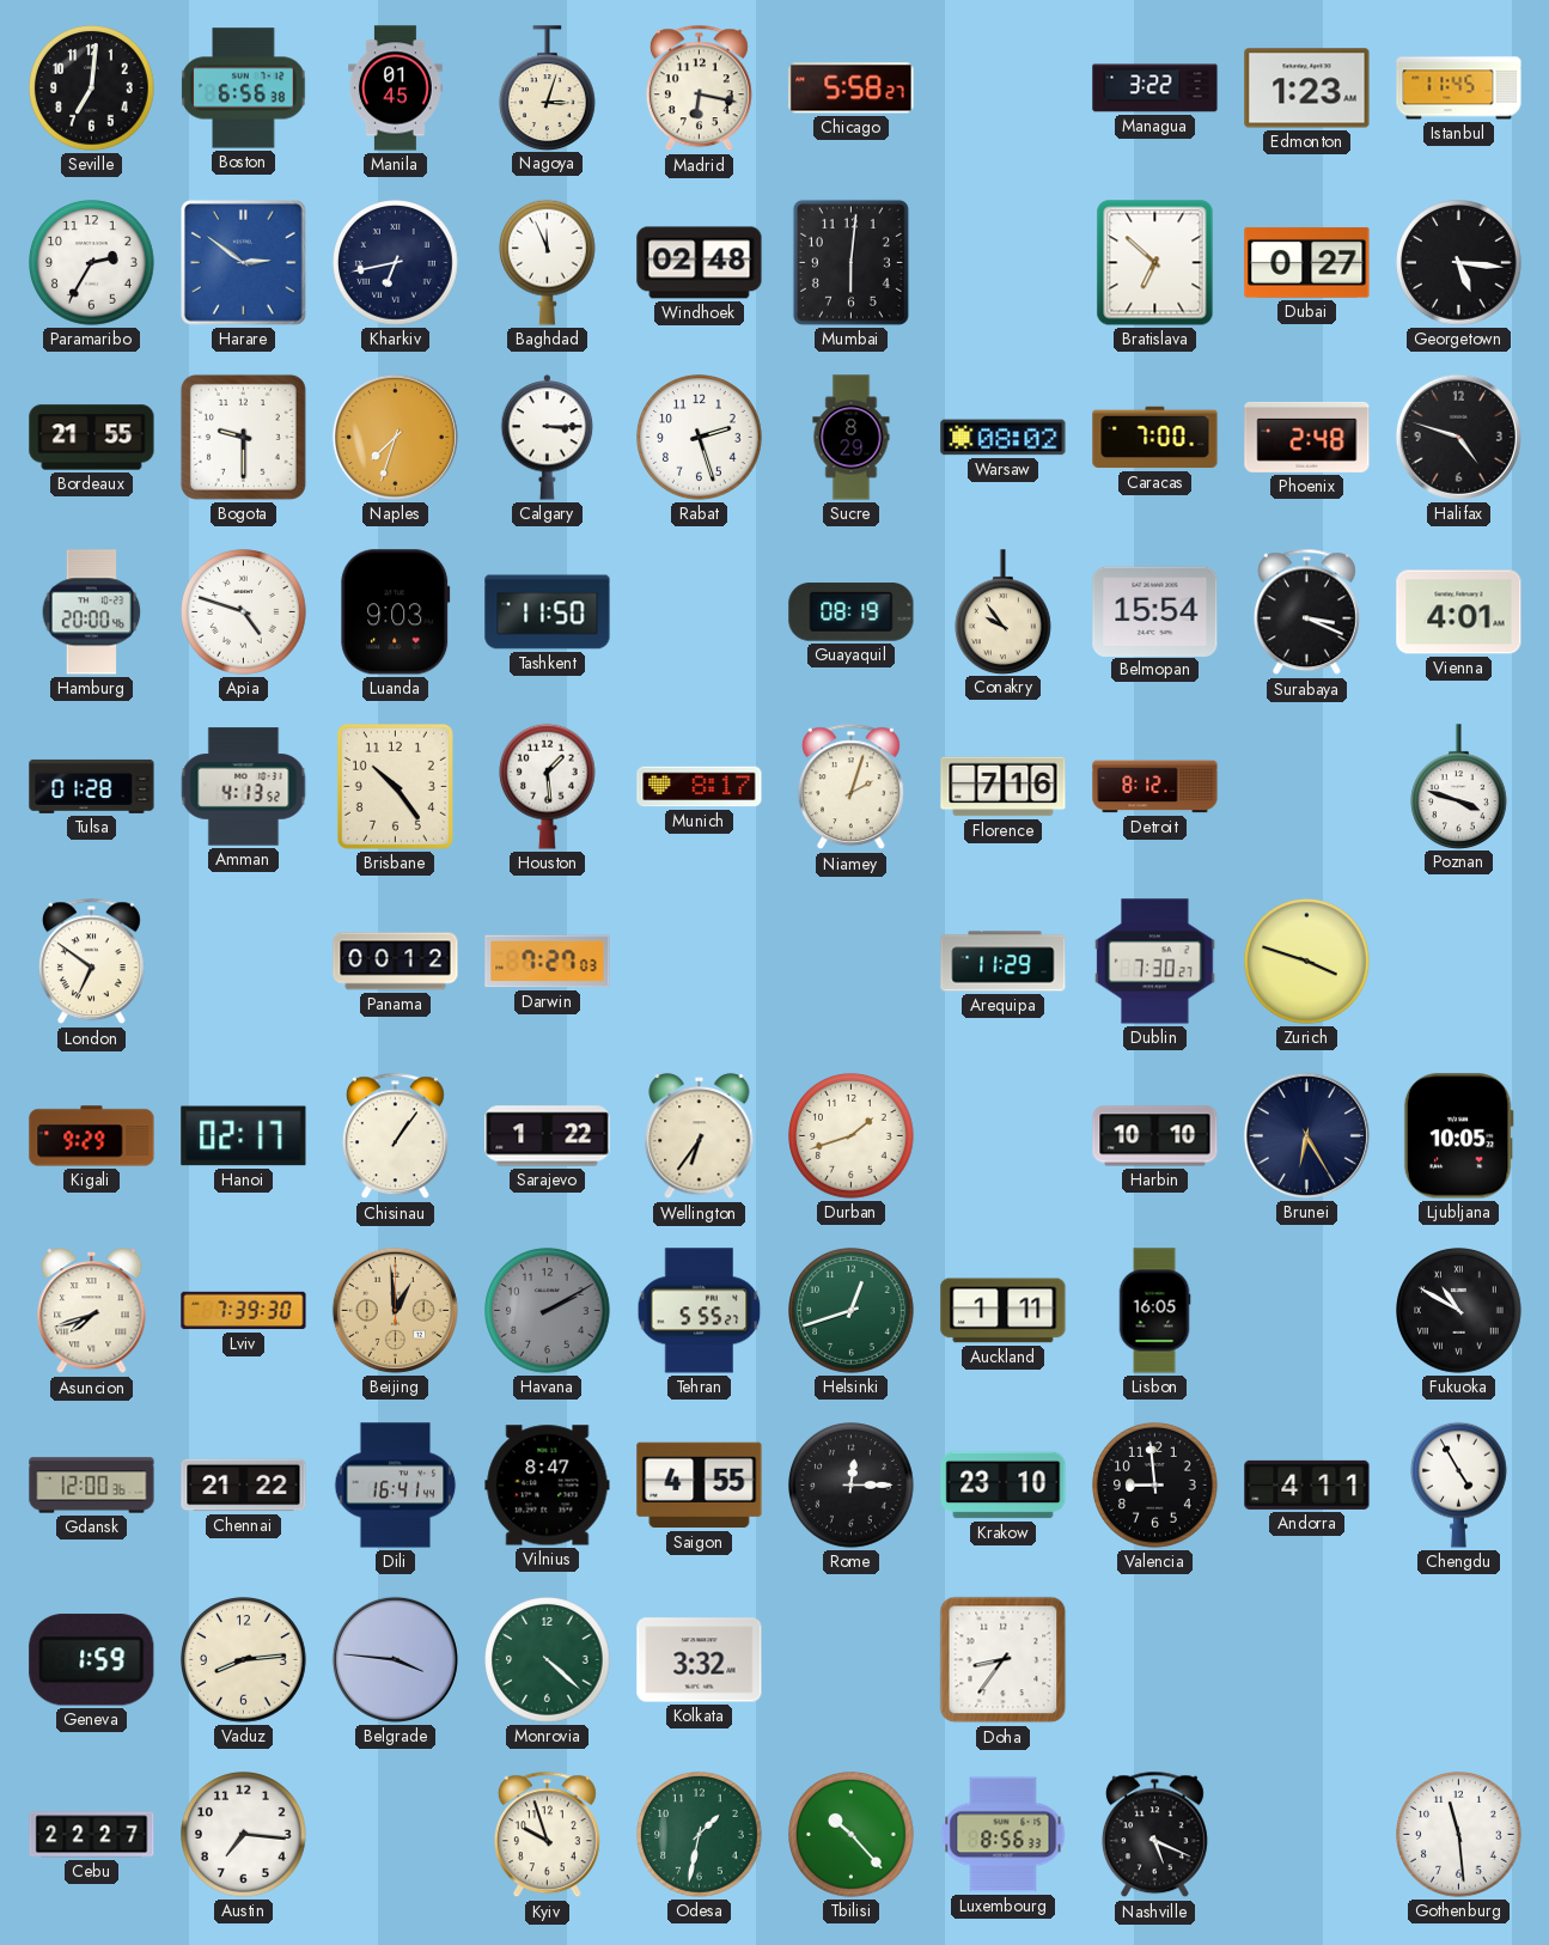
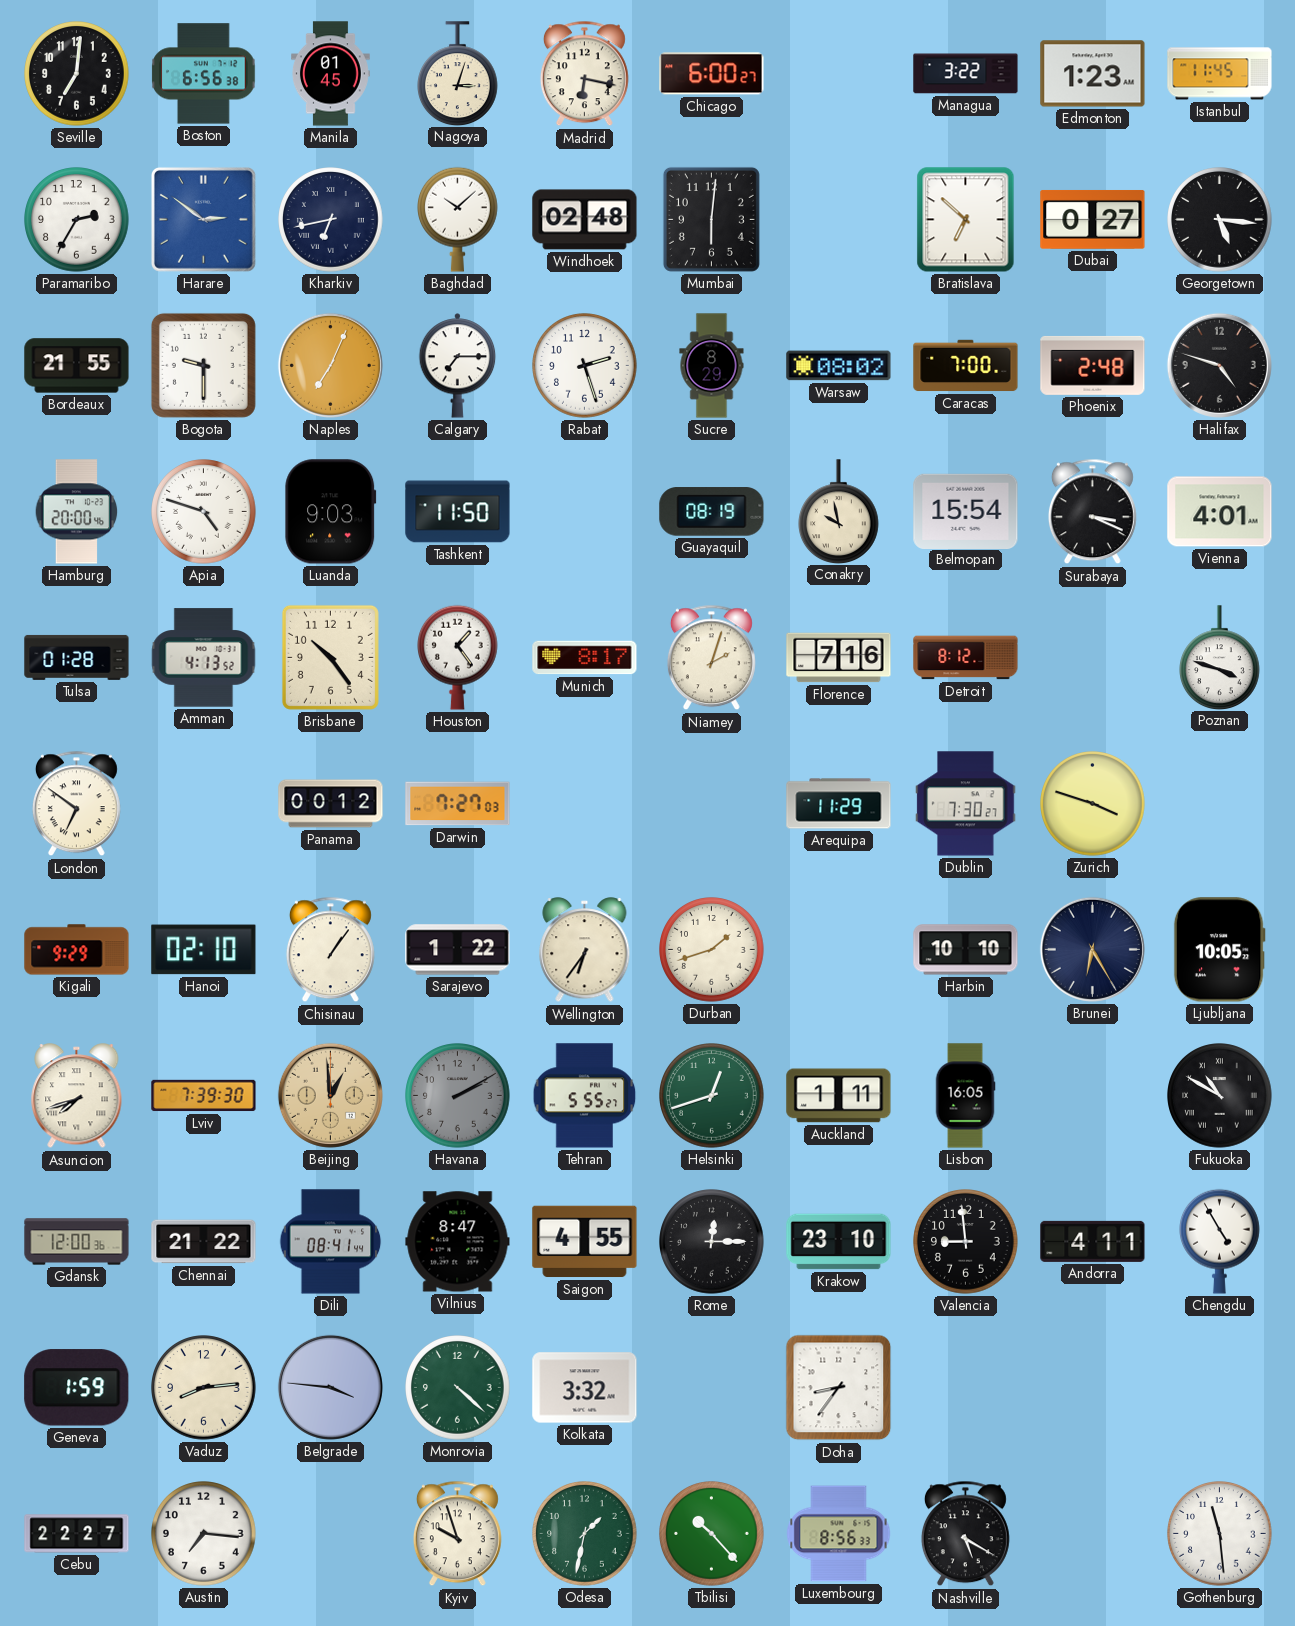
Chicago: 5:58 -> 6:00
Baghdad: 11:56 -> 10:08
Naples: 7:33 -> 7:04
Calgary: 3:15 -> 7:15
Conakry: 9:54 -> 9:58
Houston: 1:29 -> 1:24
Hanoi: 02:17 -> 02:10
Dili: 16:41 -> 08:41
Nashville: 5:19 -> 5:20
